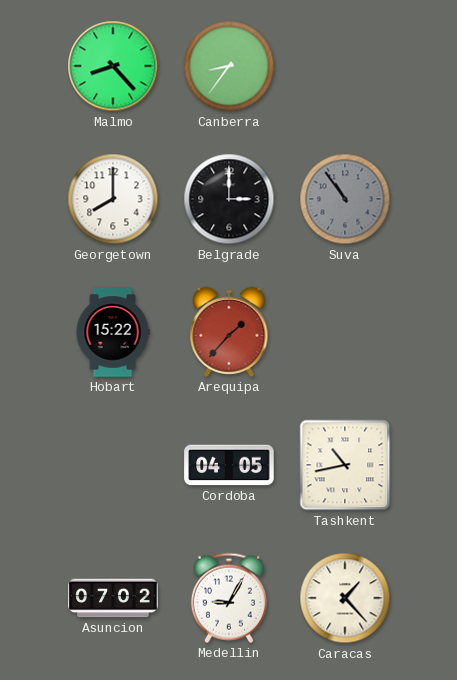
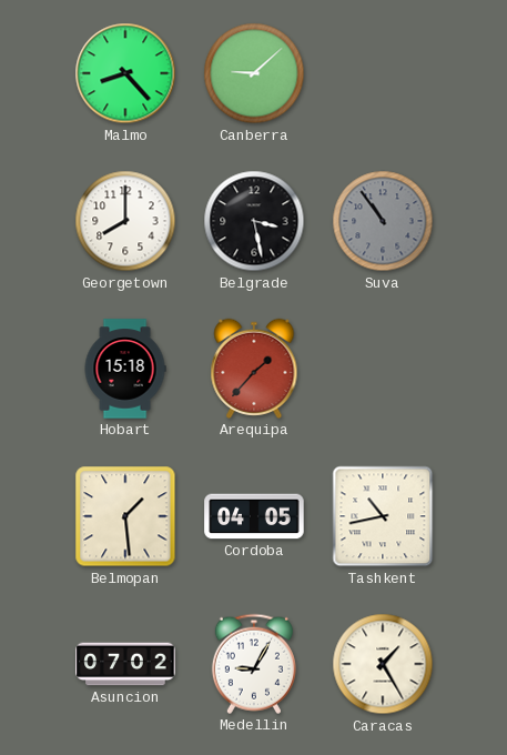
Canberra: 8:36 -> 9:08
Belgrade: 3:00 -> 3:28
Hobart: 15:22 -> 15:18
Belmopan: none -> 1:29
Caracas: 1:23 -> 1:25
